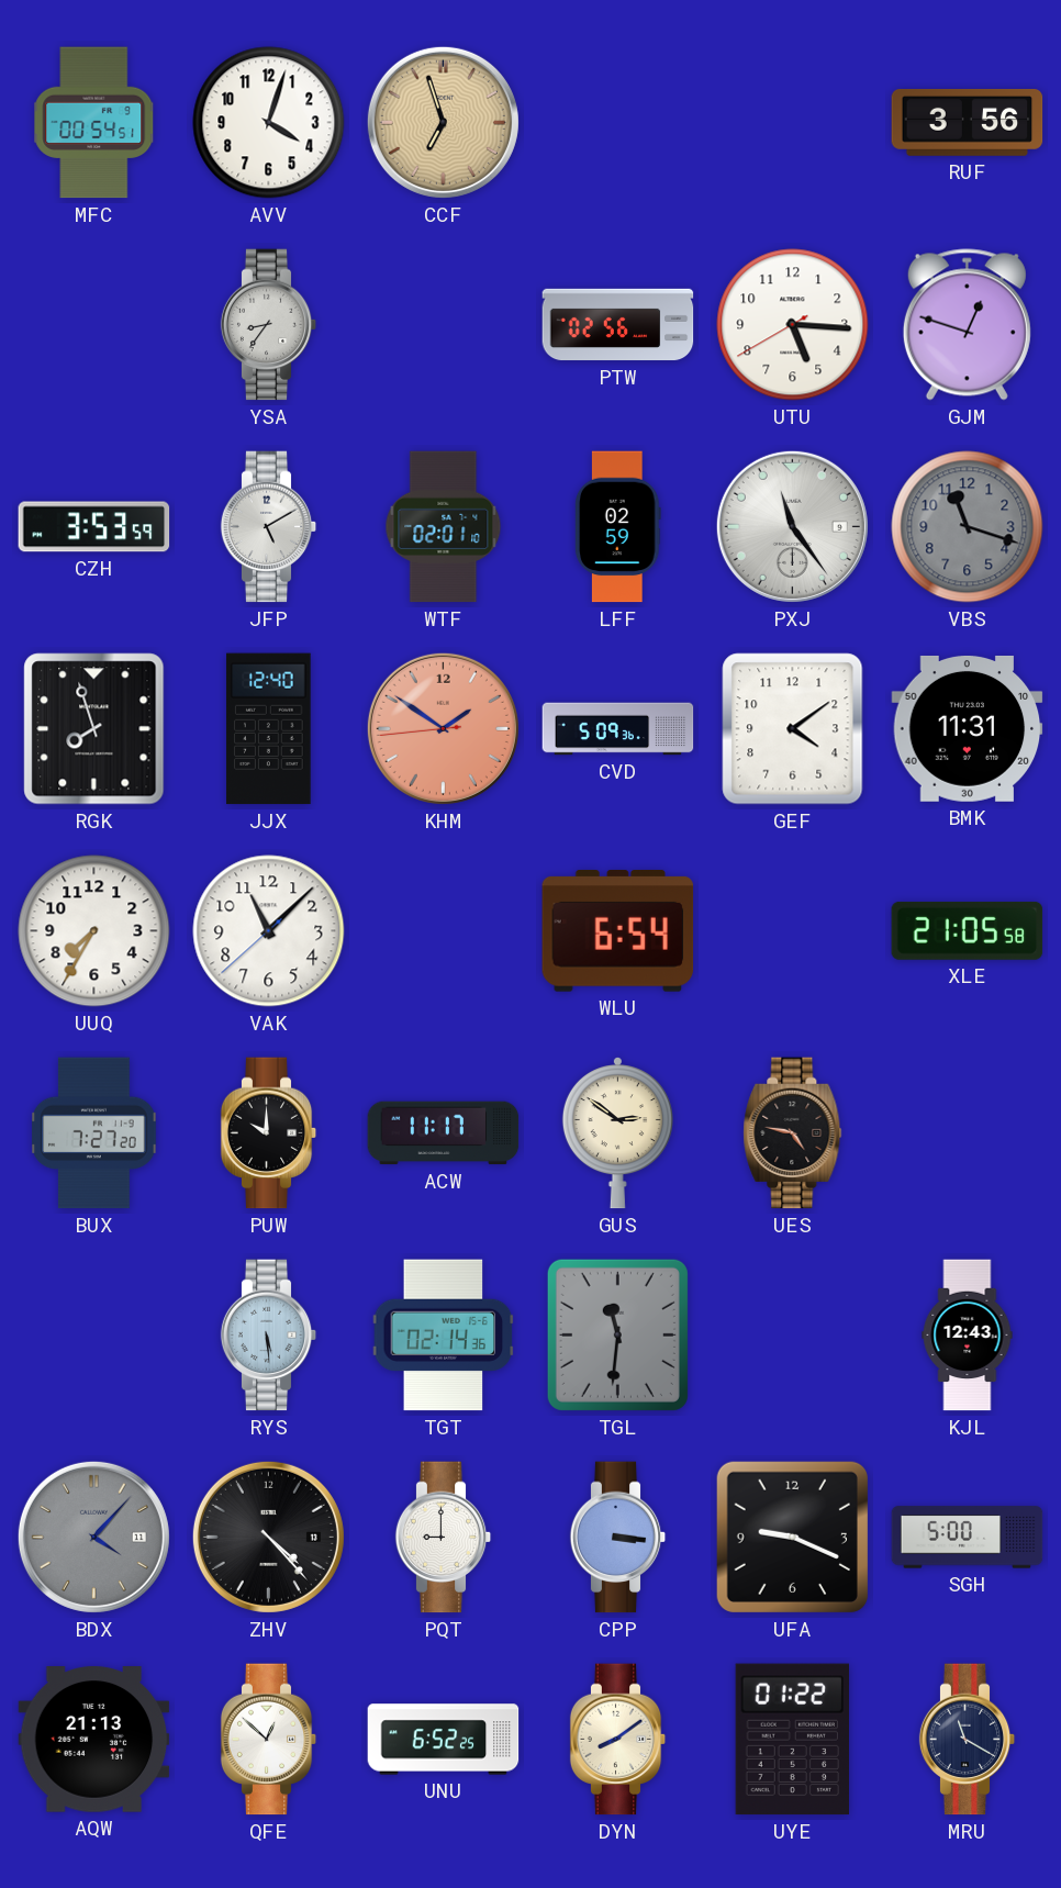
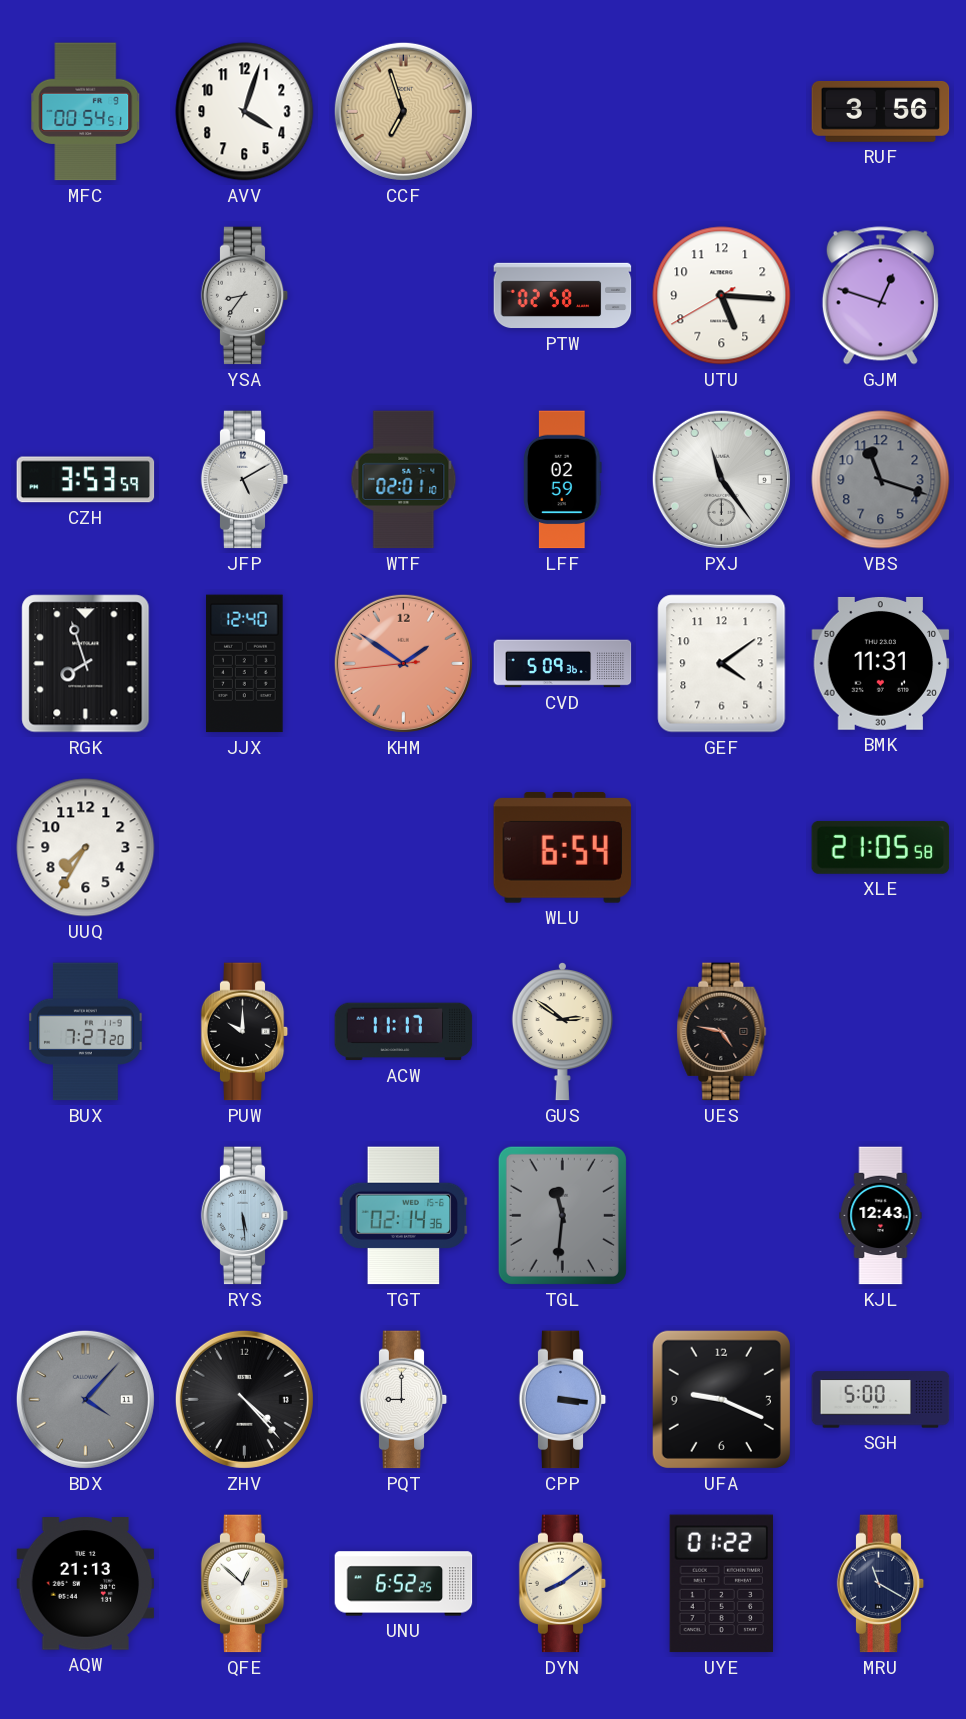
PTW: 02:56 -> 02:58
VAK: 11:07 -> none
